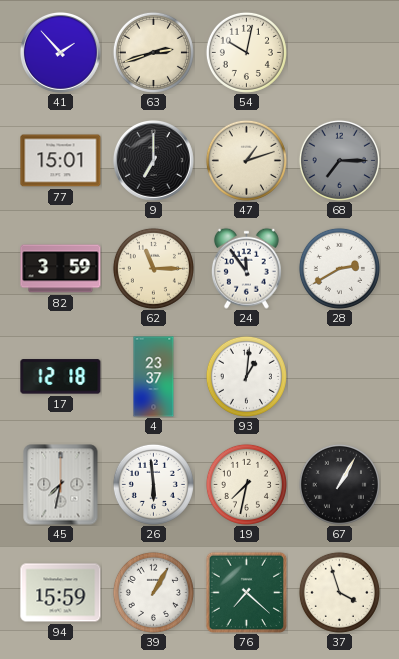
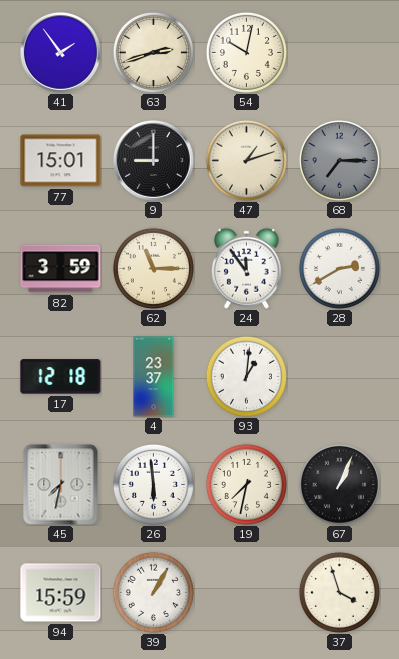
41: 1:53 -> 1:54
9: 7:00 -> 9:00
67: 1:05 -> 1:04
76: 7:22 -> none
